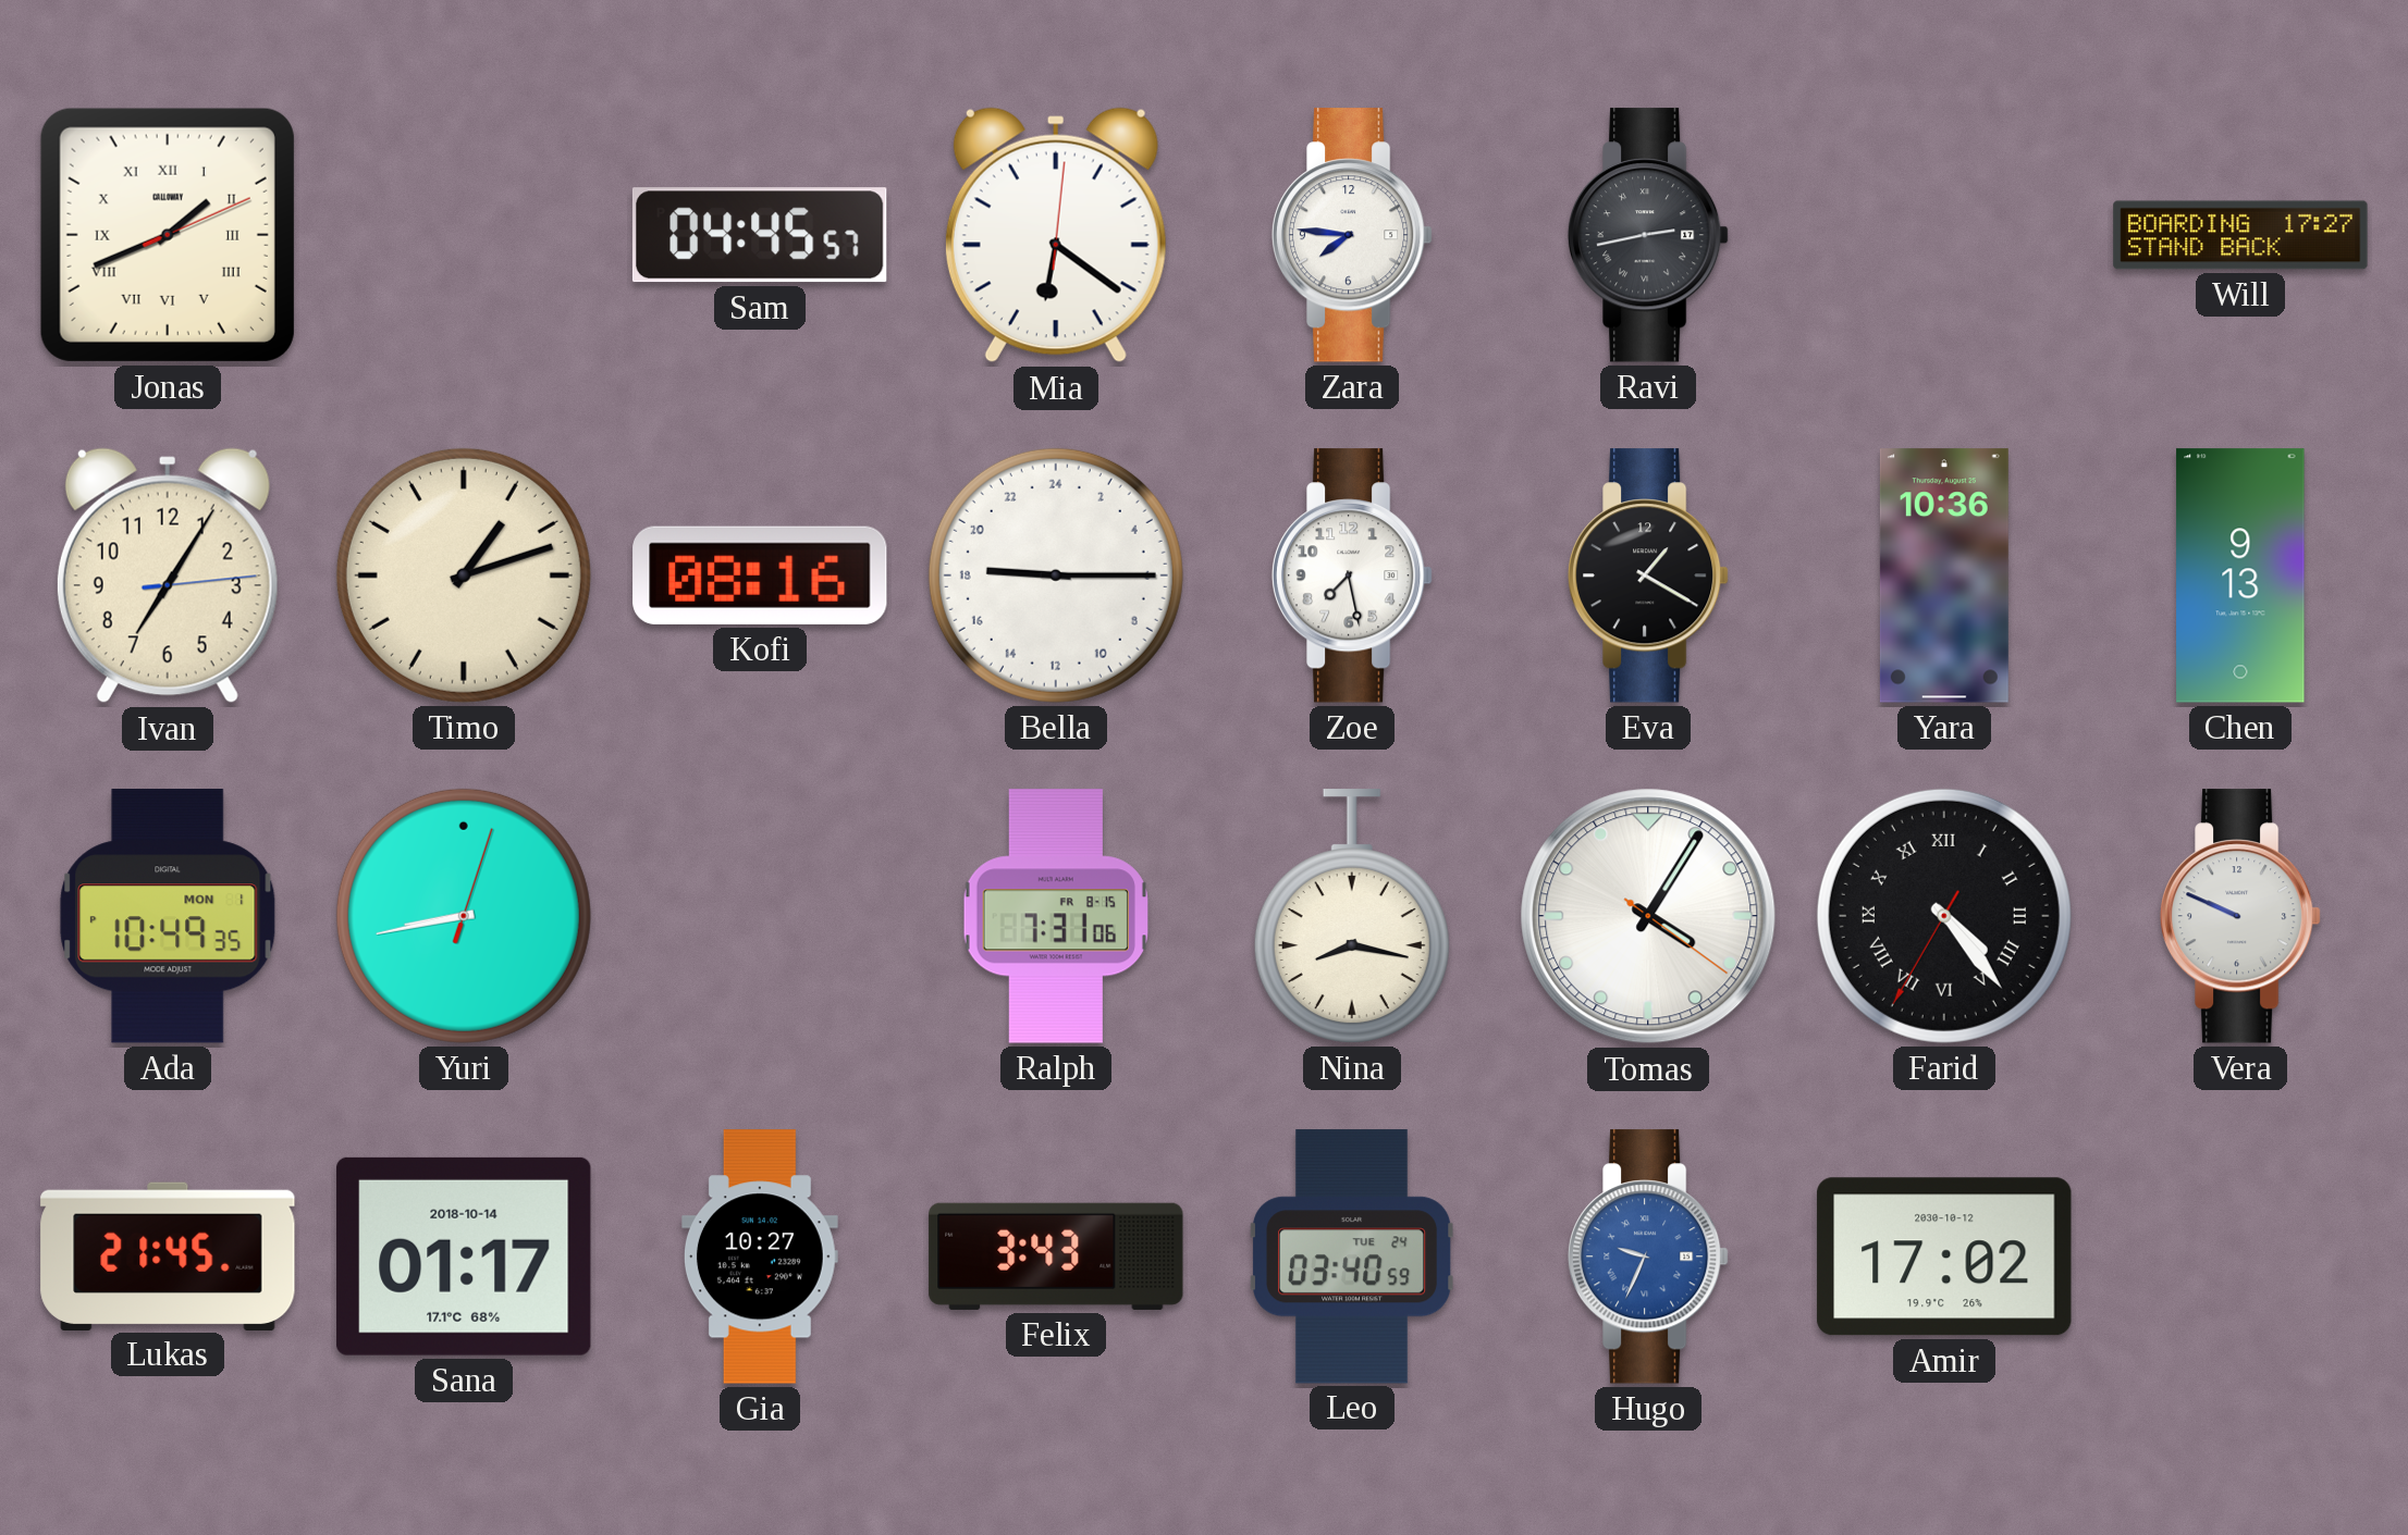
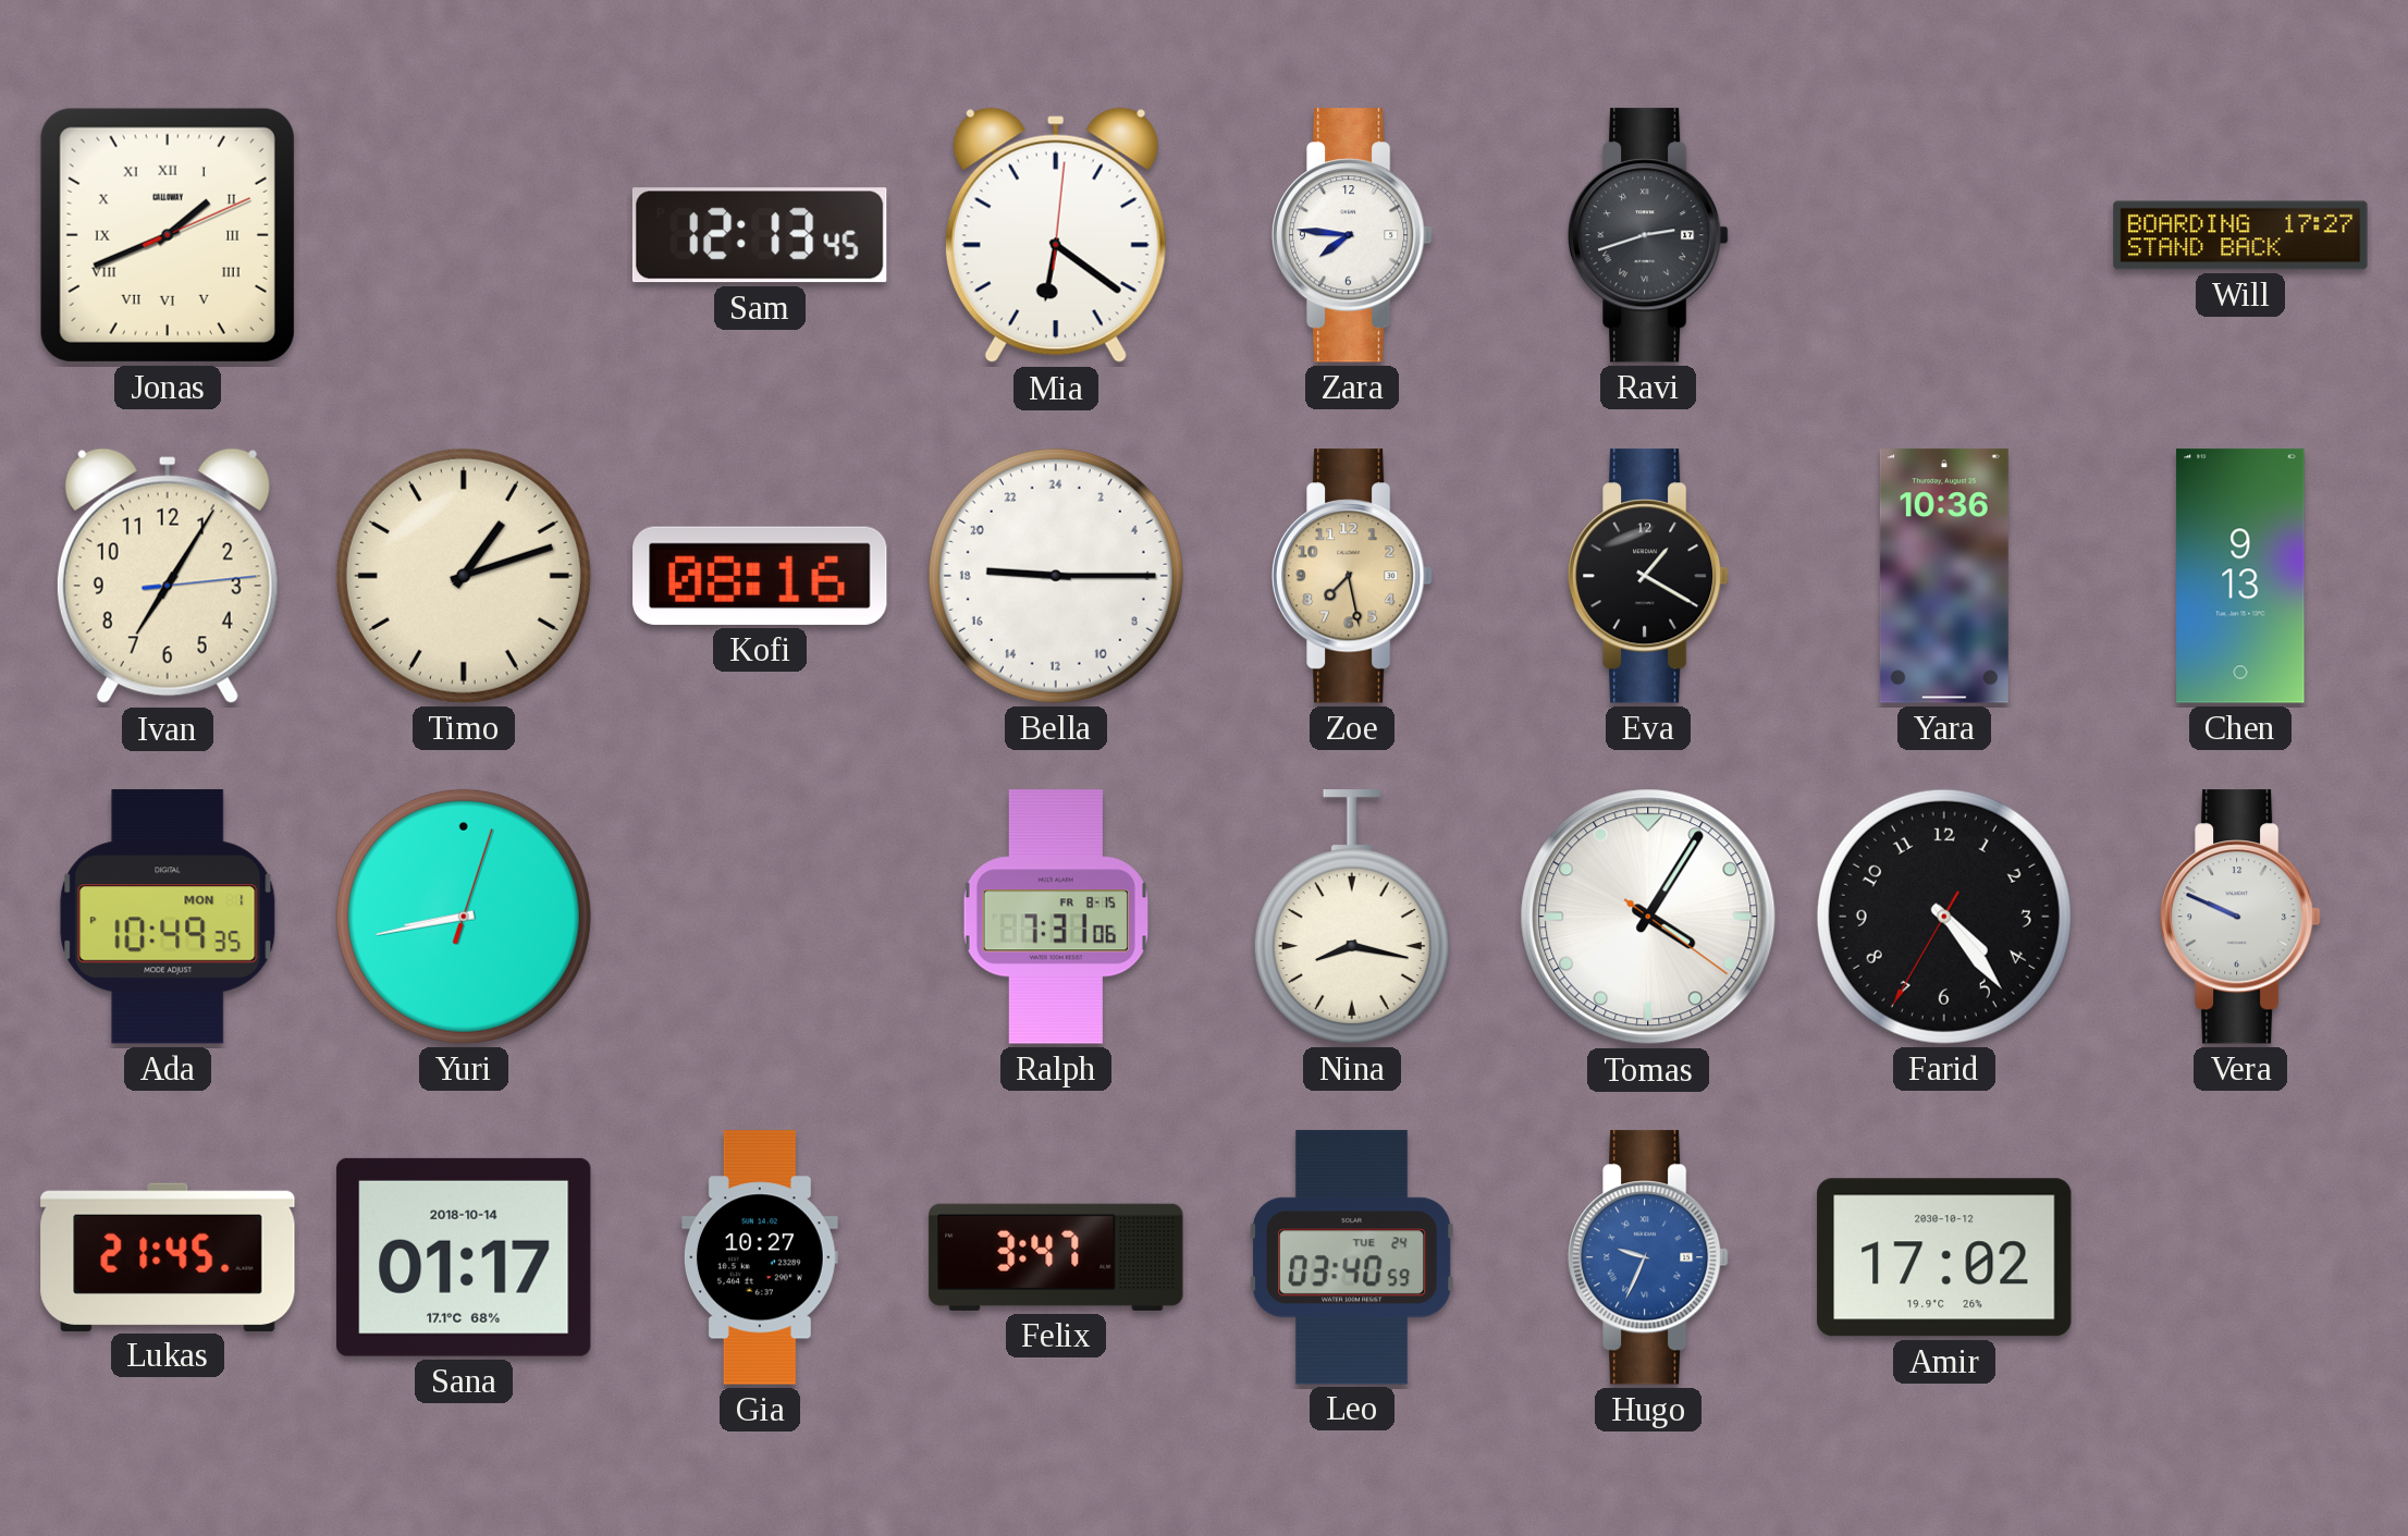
Sam: 04:45 -> 12:13
Ravi: 2:43 -> 2:42
Zoe dial: white -> champagne
Farid numerals: Roman -> Arabic
Felix: 3:43 -> 3:47
